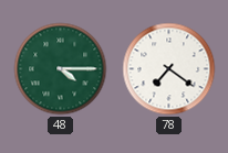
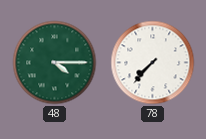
78: 7:21 -> 7:37
